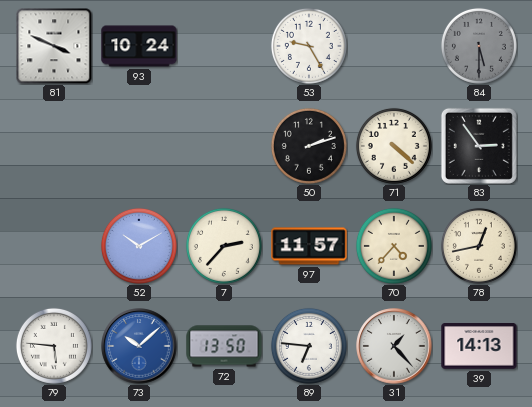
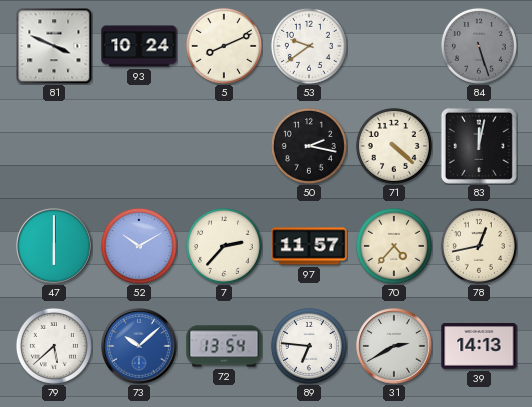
5: none -> 8:11
53: 9:25 -> 9:39
84: 5:30 -> 5:27
50: 2:12 -> 2:17
83: 2:54 -> 12:02
47: none -> 6:00
79: 5:46 -> 5:38
72: 13:50 -> 13:54
31: 1:23 -> 2:40
